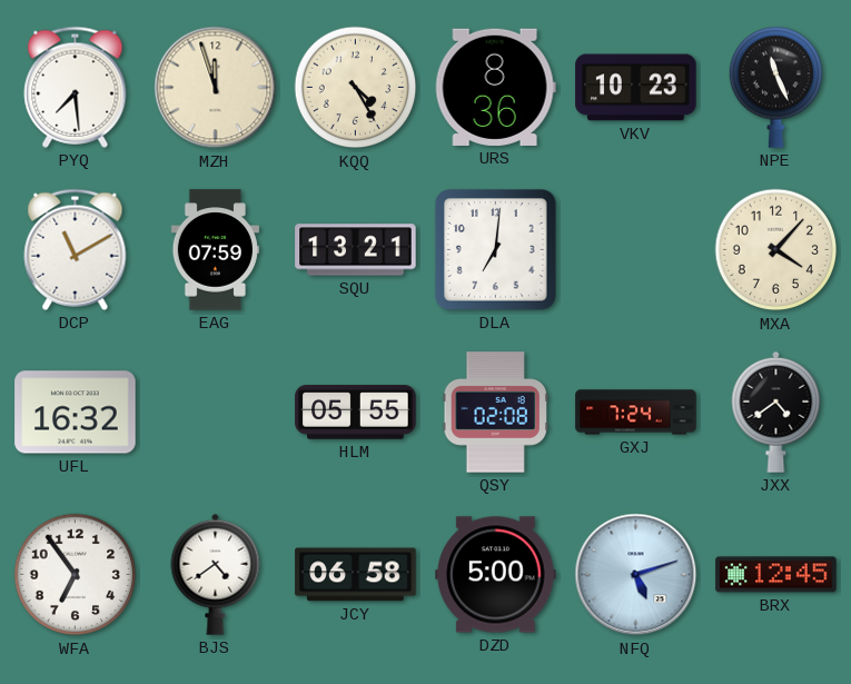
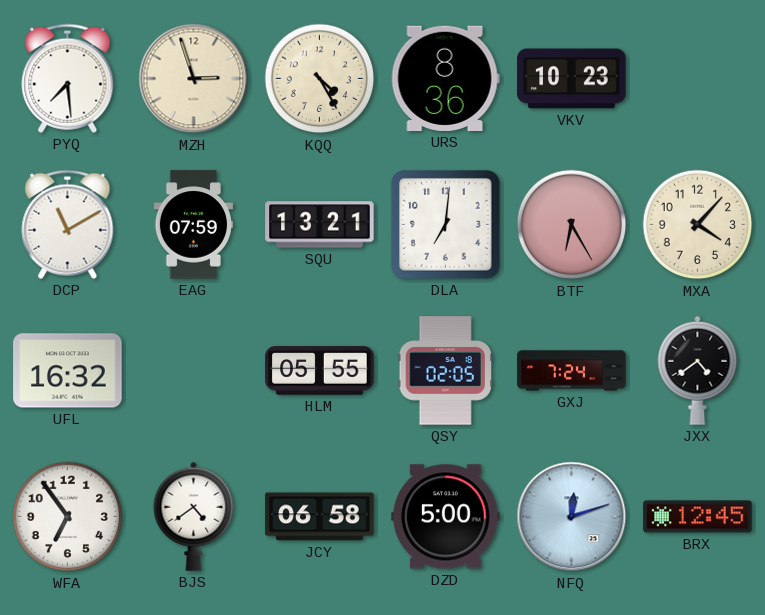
MZH: 11:57 -> 2:57
NPE: 11:26 -> none
BTF: none -> 6:25
QSY: 02:08 -> 02:05
NFQ: 5:12 -> 12:12
